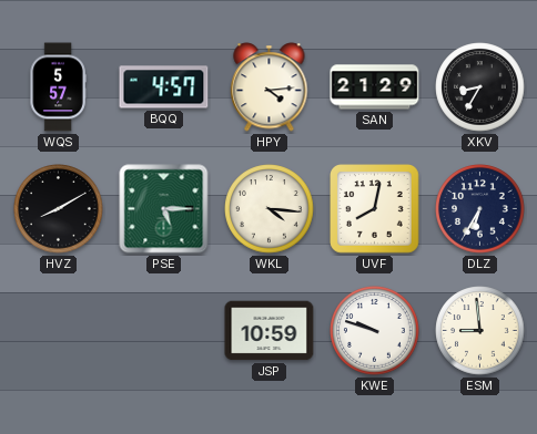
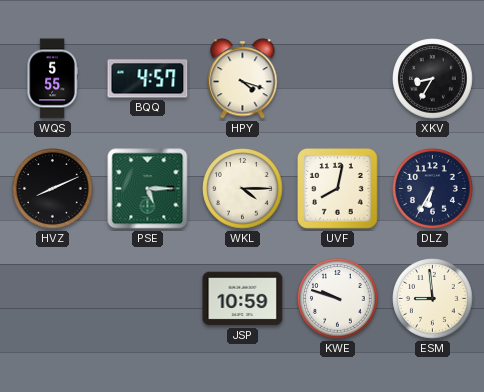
WQS: 5:57 -> 5:55
HPY: 4:14 -> 4:18
SAN: 21:29 -> none
HVZ: 8:10 -> 8:11
WKL: 4:16 -> 4:15
